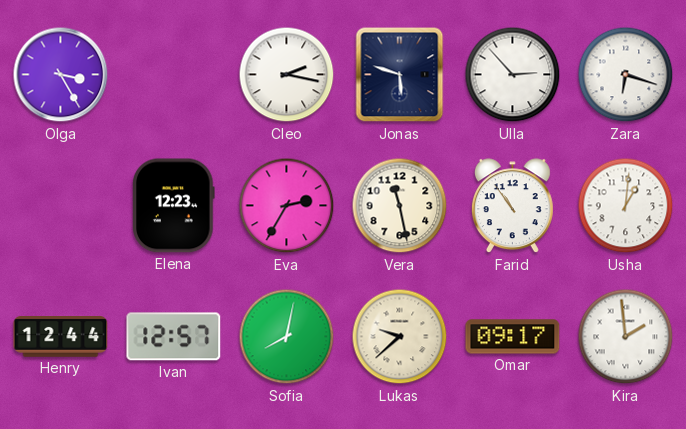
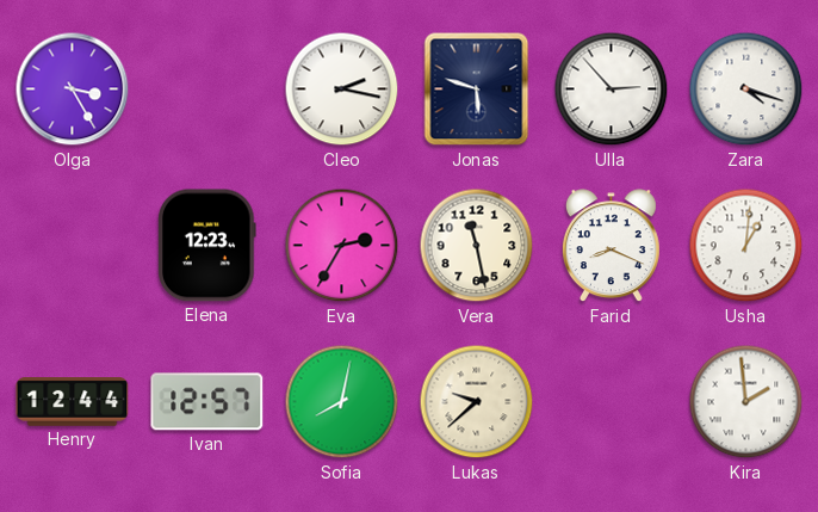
Zara: 6:18 -> 4:18
Farid: 10:54 -> 8:19
Omar: 09:17 -> none
